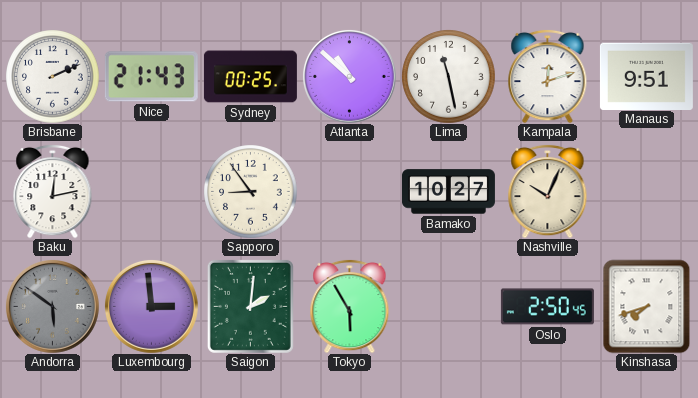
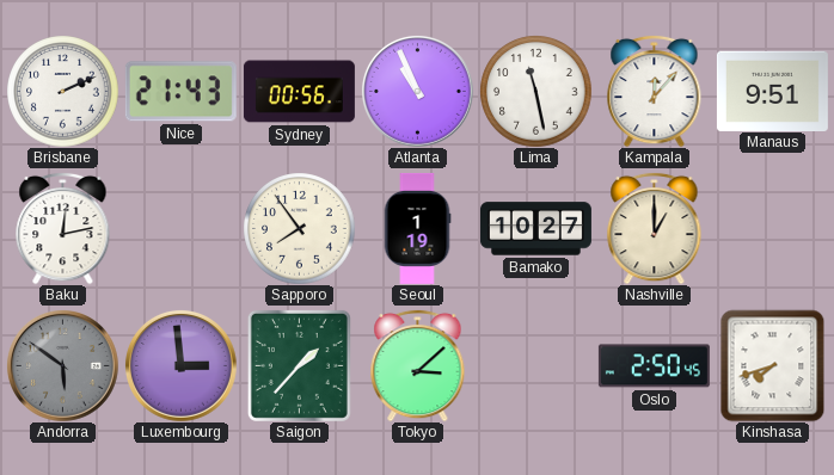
Sydney: 00:25 -> 00:56
Atlanta: 10:52 -> 10:56
Kampala: 12:12 -> 12:07
Sapporo: 8:54 -> 7:54
Seoul: none -> 1:19
Nashville: 10:04 -> 1:00
Saigon: 2:01 -> 1:37
Tokyo: 5:55 -> 3:08
